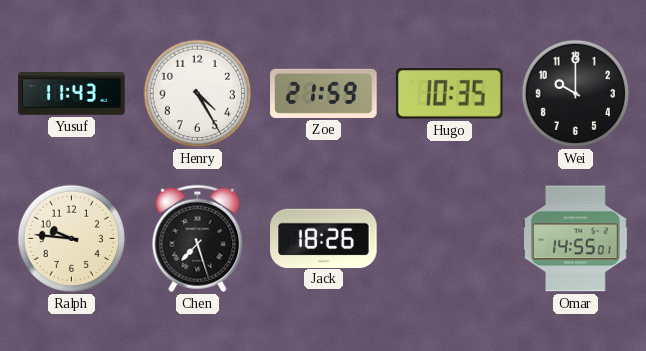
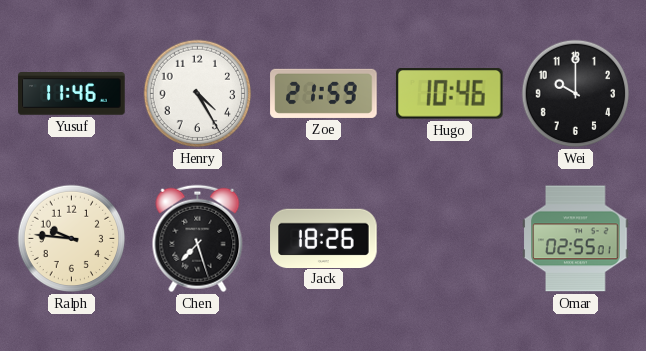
Yusuf: 11:43 -> 11:46
Hugo: 10:35 -> 10:46
Omar: 14:55 -> 02:55
